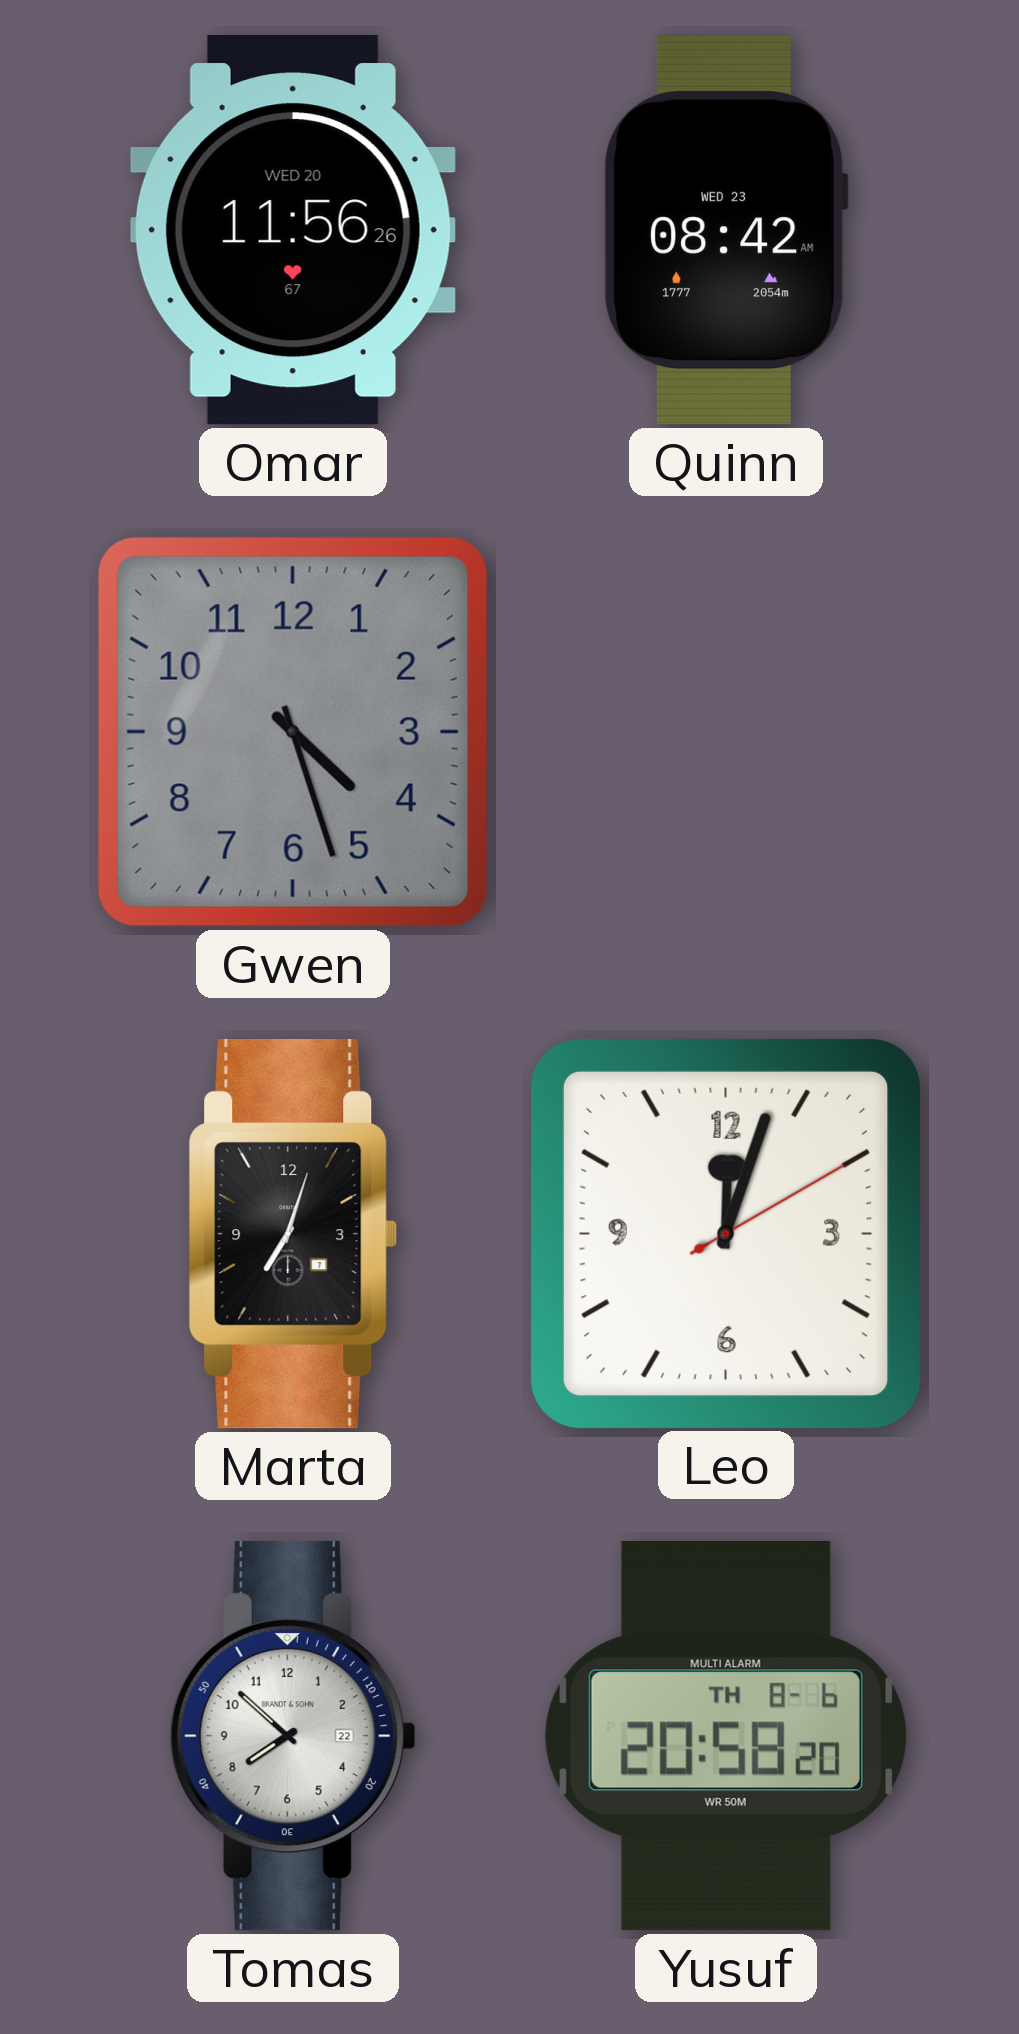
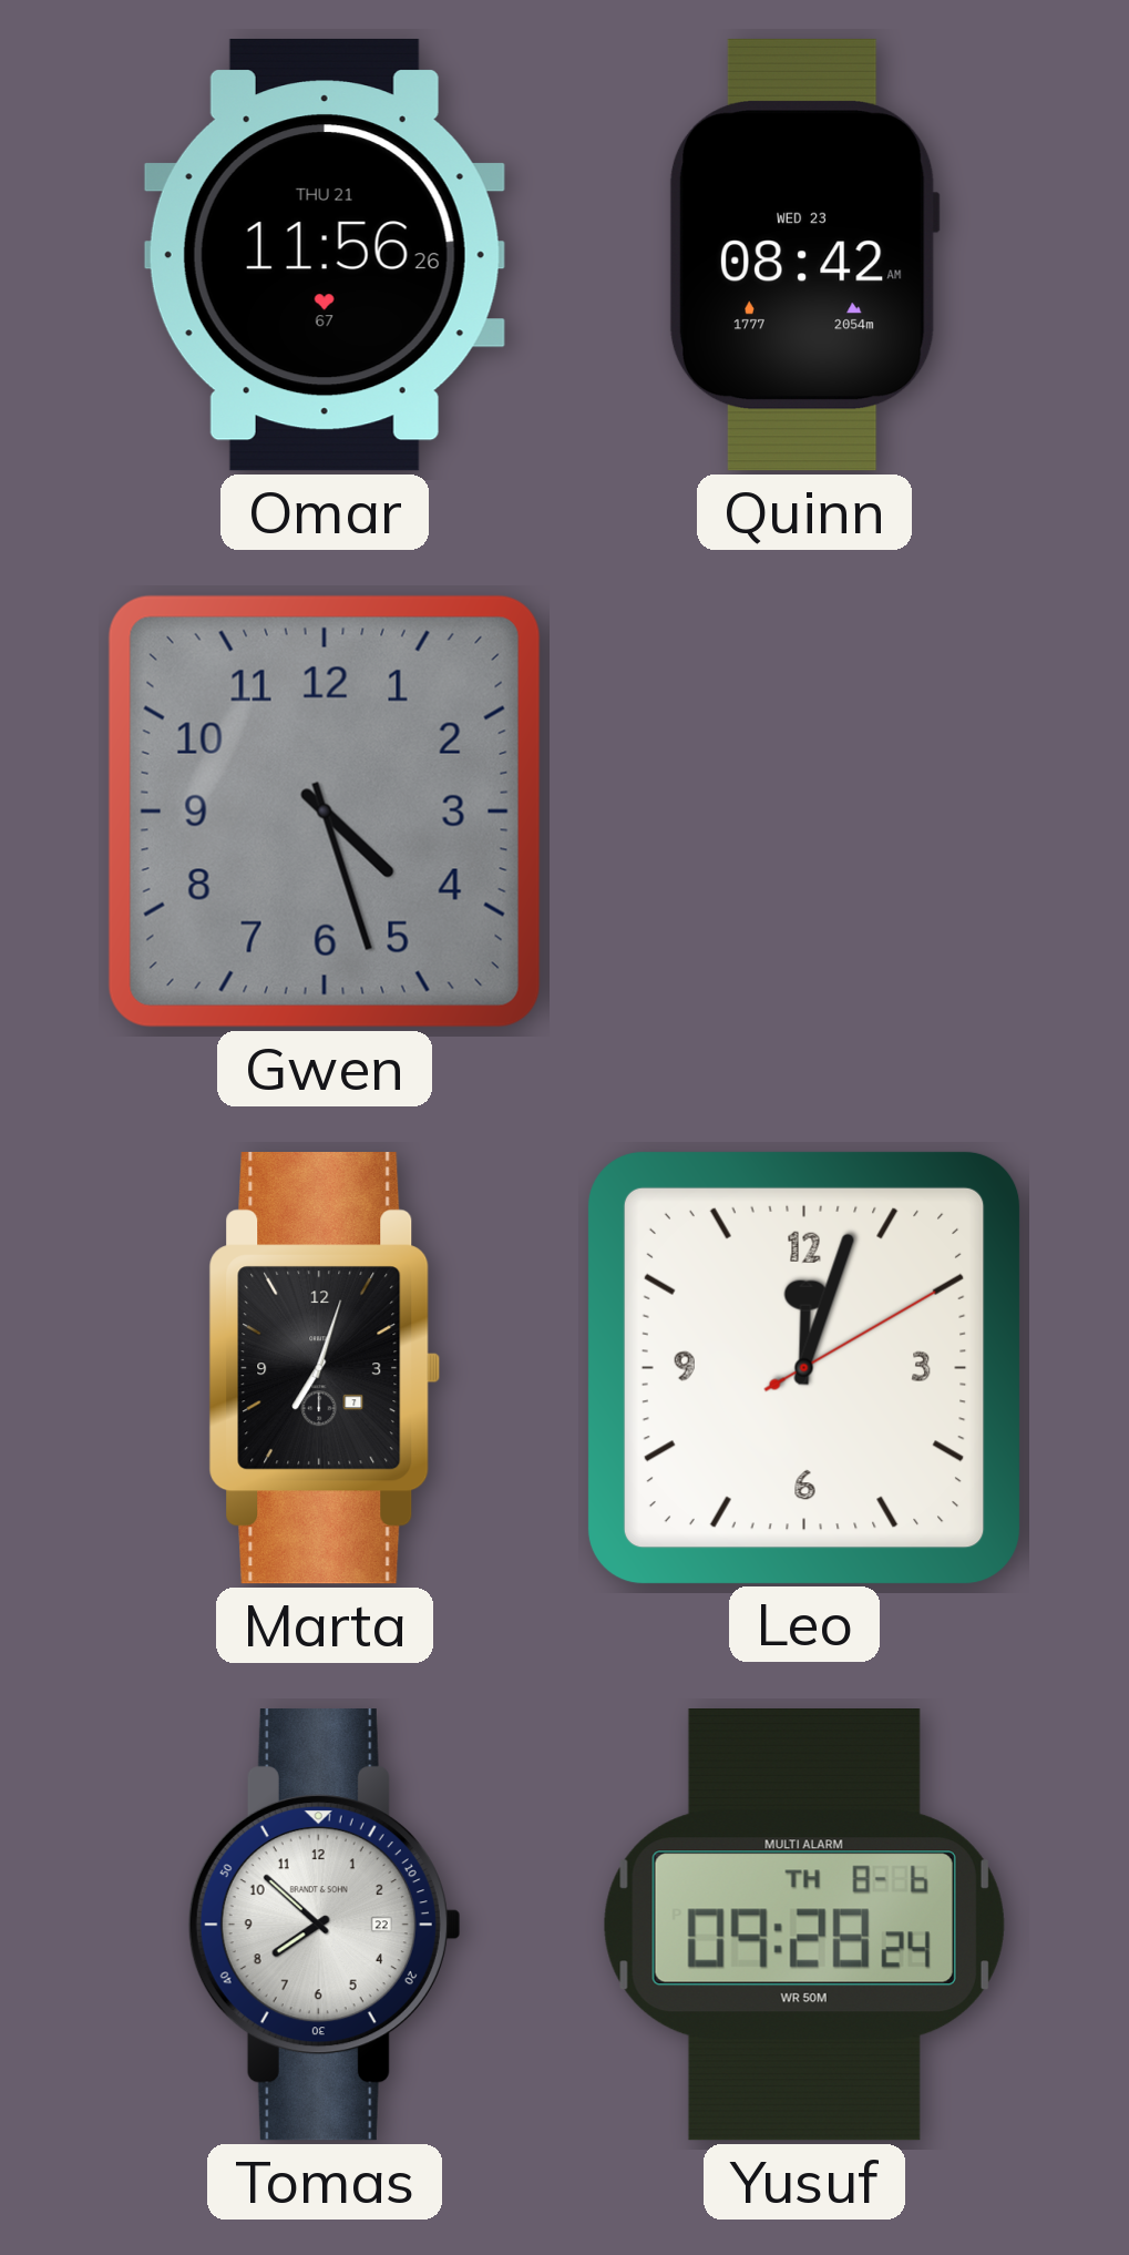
Omar date: WED 20 -> THU 21
Yusuf: 20:58 -> 09:28
